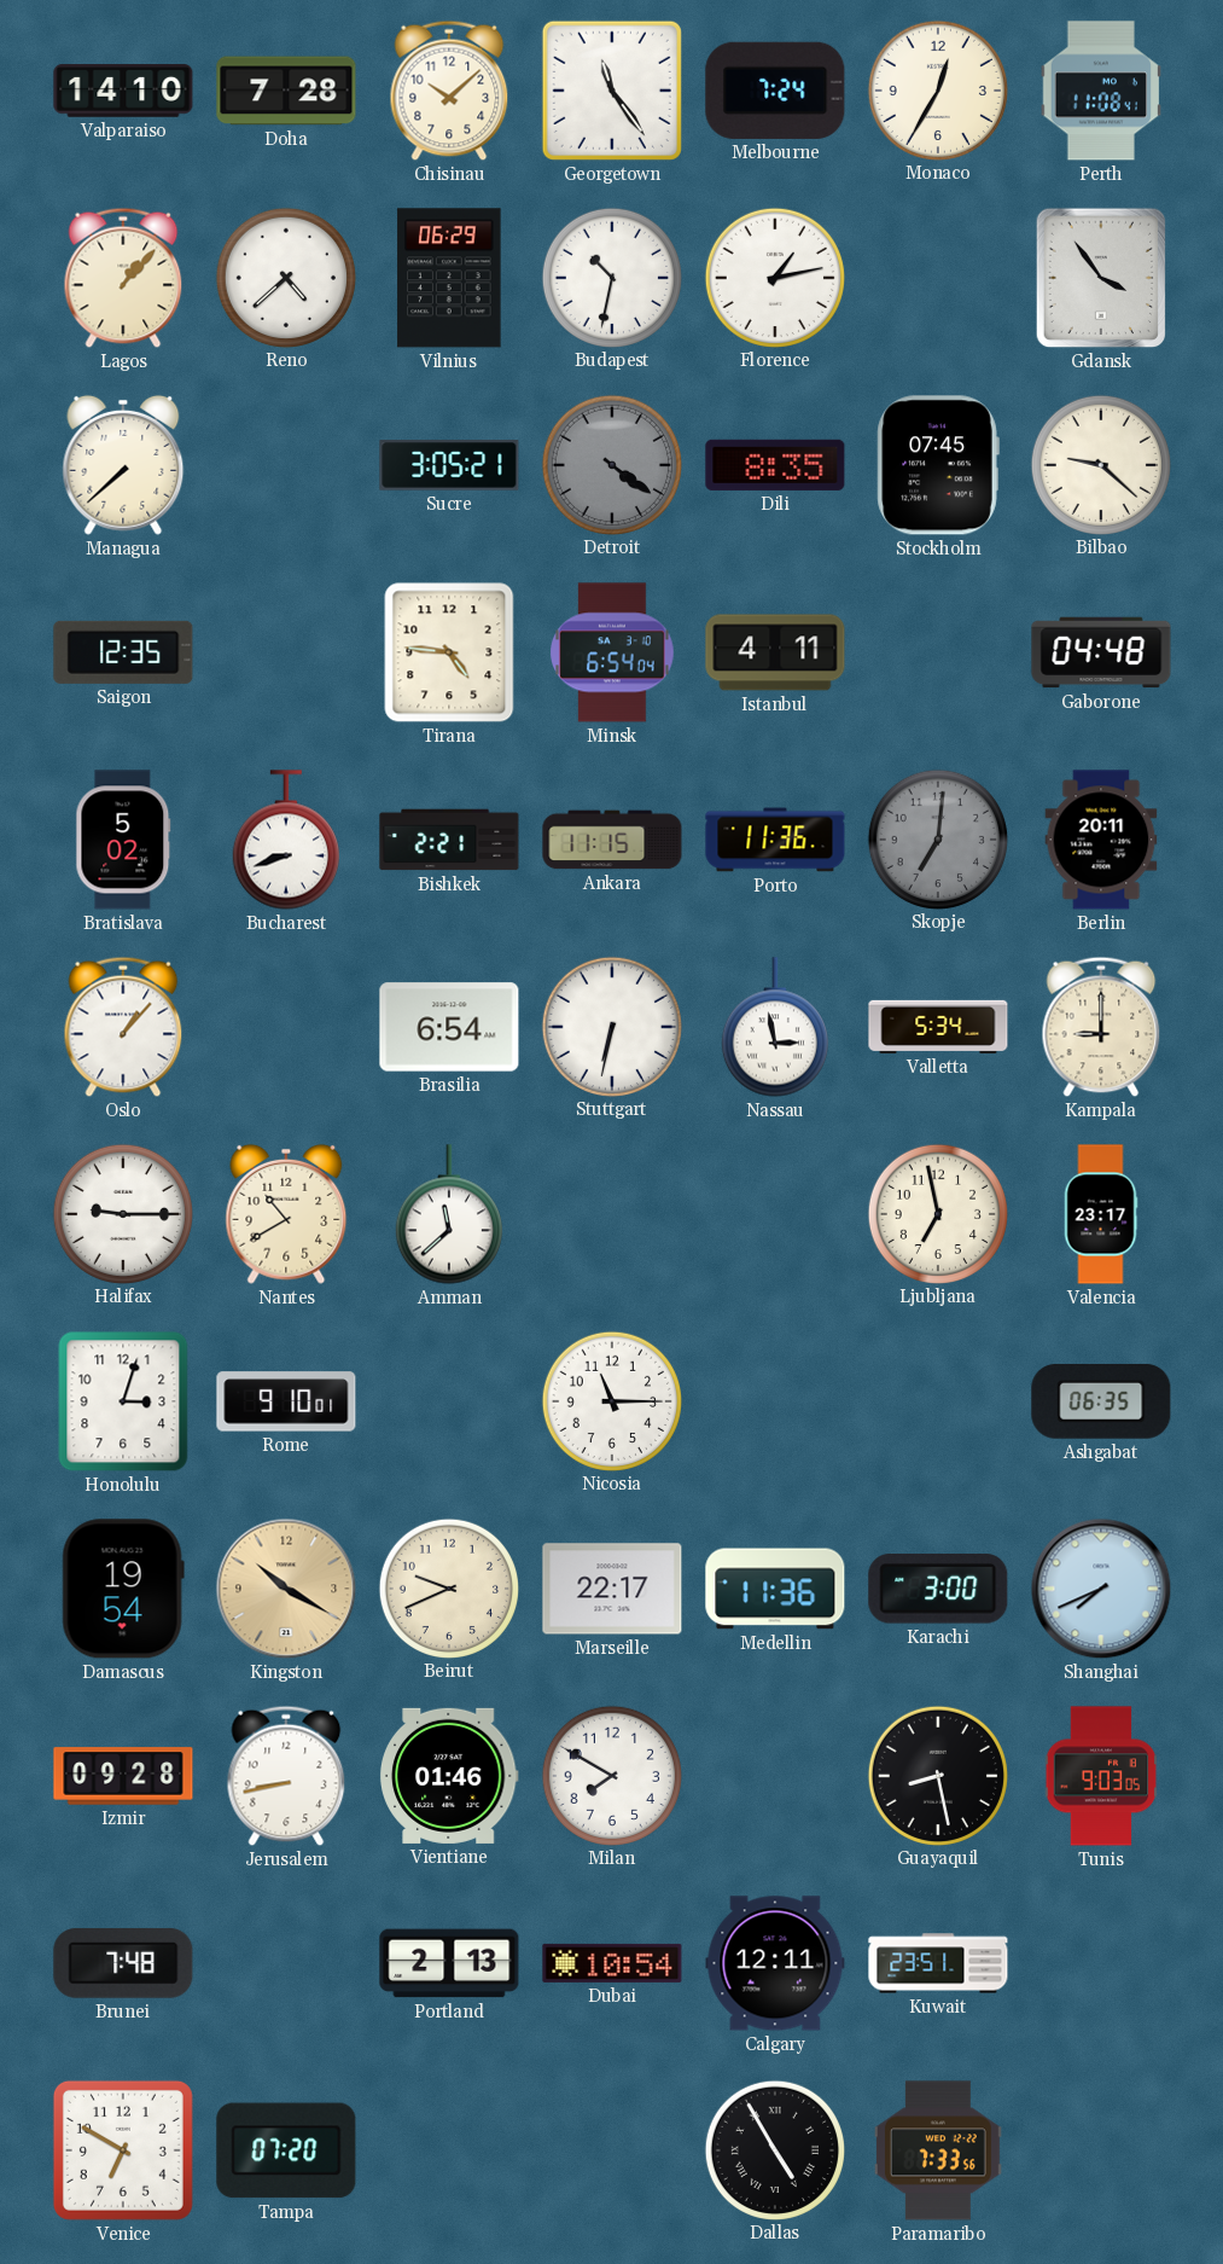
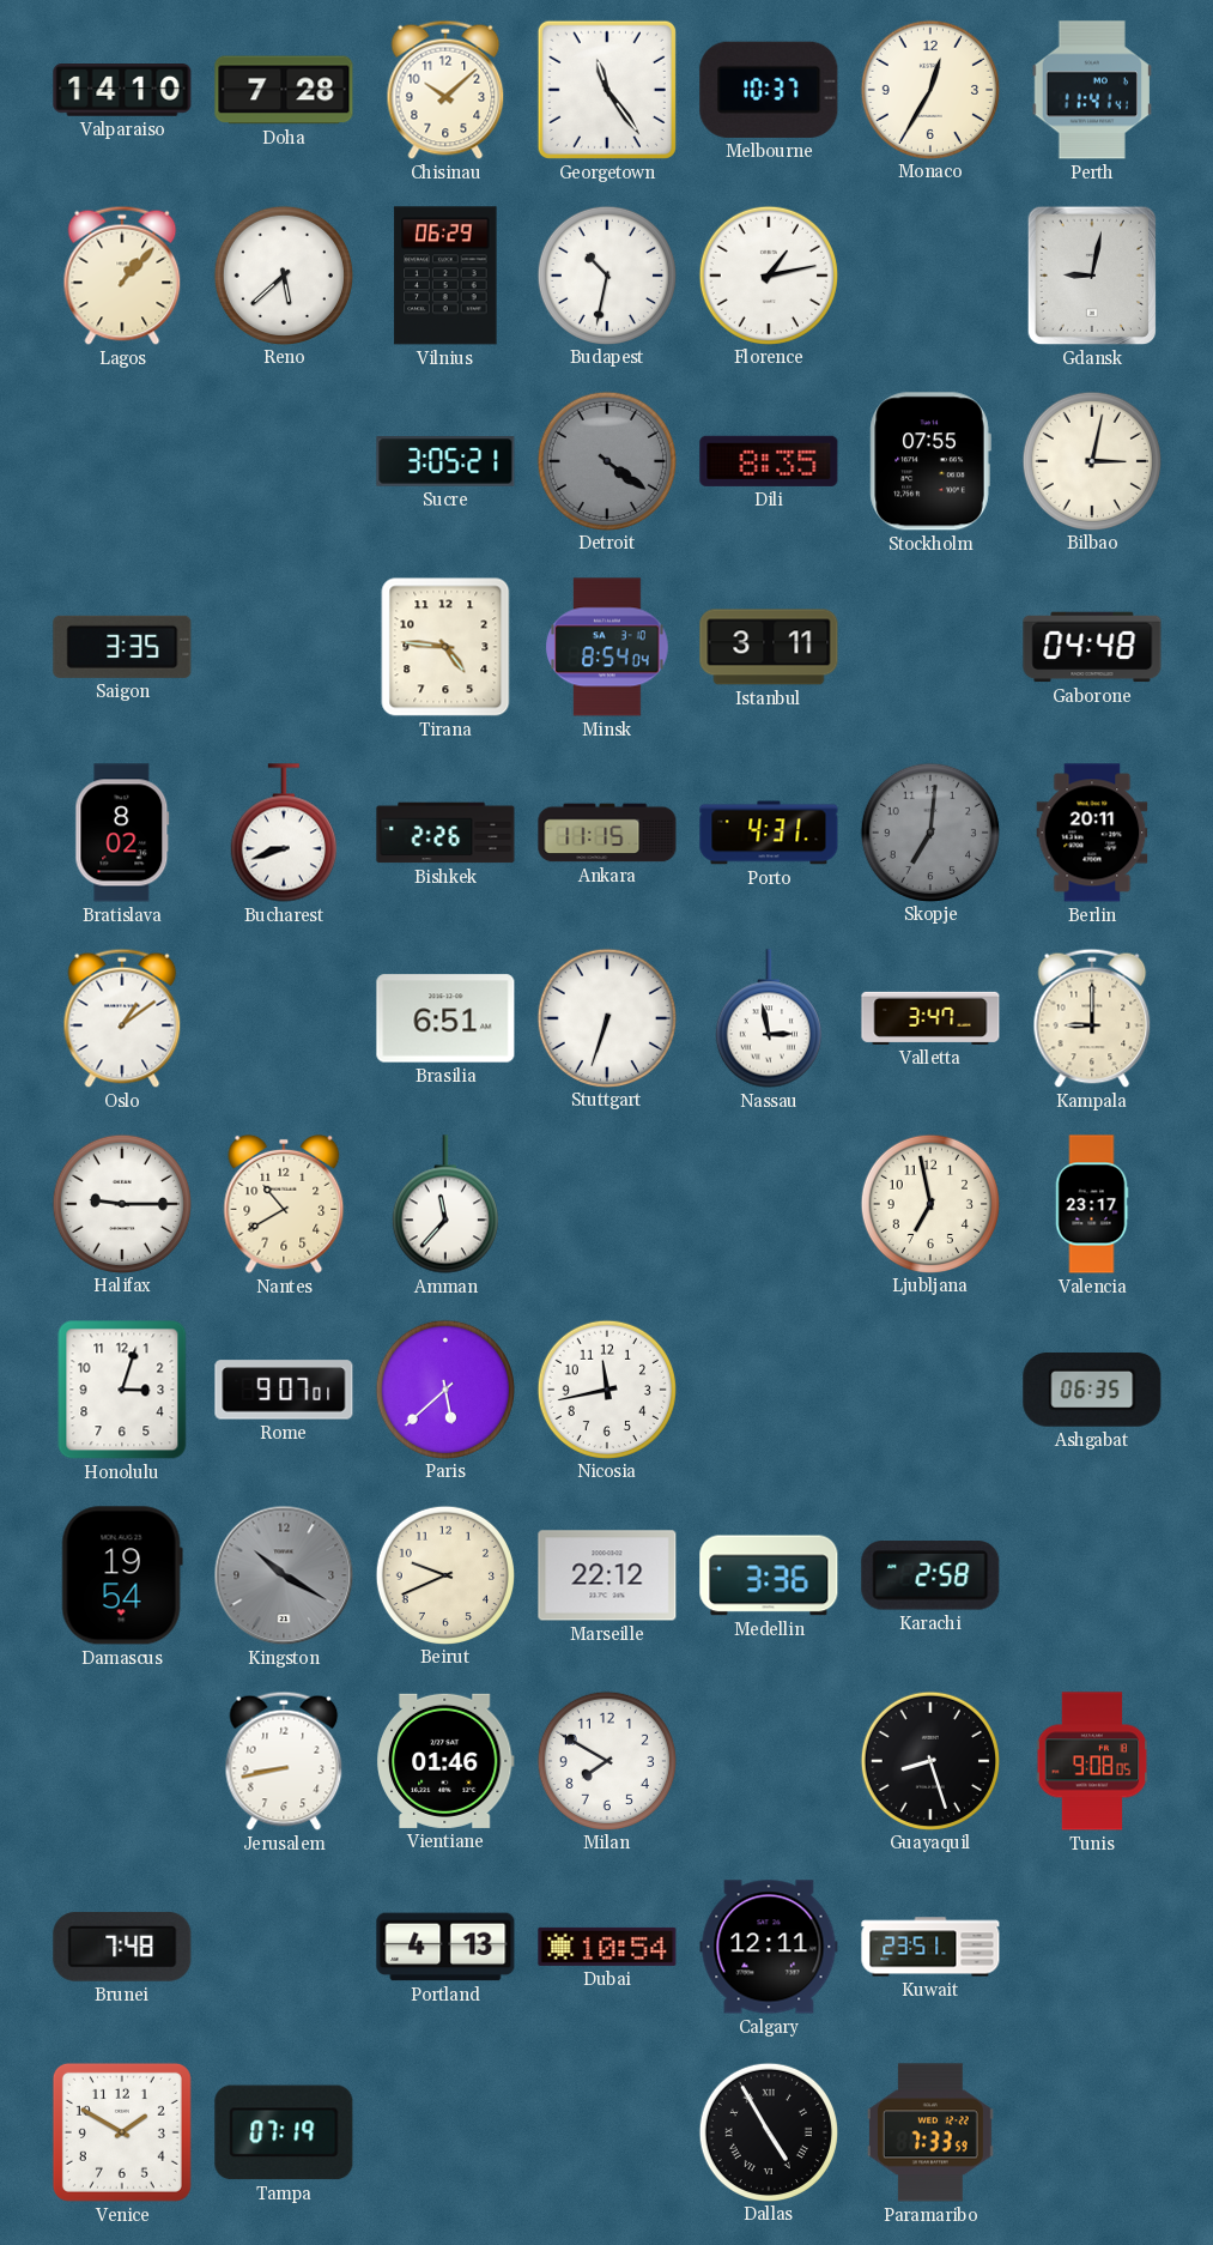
Melbourne: 7:24 -> 10:37
Perth: 11:08 -> 11:41
Reno: 4:38 -> 5:38
Gdansk: 3:54 -> 9:02
Managua: 7:38 -> none
Stockholm: 07:45 -> 07:55
Bilbao: 9:22 -> 3:02
Saigon: 12:35 -> 3:35
Minsk: 6:54 -> 8:54
Istanbul: 4:11 -> 3:11
Bratislava: 5:02 -> 8:02
Bishkek: 2:21 -> 2:26
Porto: 11:36 -> 4:31
Oslo: 1:07 -> 1:09
Brasilia: 6:54 -> 6:51
Stuttgart: 6:32 -> 6:33
Valletta: 5:34 -> 3:47
Amman: 11:38 -> 11:37
Rome: 9:10 -> 9:07
Paris: none -> 5:38
Nicosia: 11:15 -> 11:43
Kingston dial: champagne -> grey
Marseille: 22:17 -> 22:12
Medellin: 11:36 -> 3:36
Karachi: 3:00 -> 2:58
Shanghai: 7:41 -> none
Izmir: 09:28 -> none
Guayaquil: 8:28 -> 8:27
Tunis: 9:03 -> 9:08
Portland: 2:13 -> 4:13
Venice: 6:50 -> 1:50
Tampa: 07:20 -> 07:19
Paramaribo: 7:33:56 -> 7:33:59
